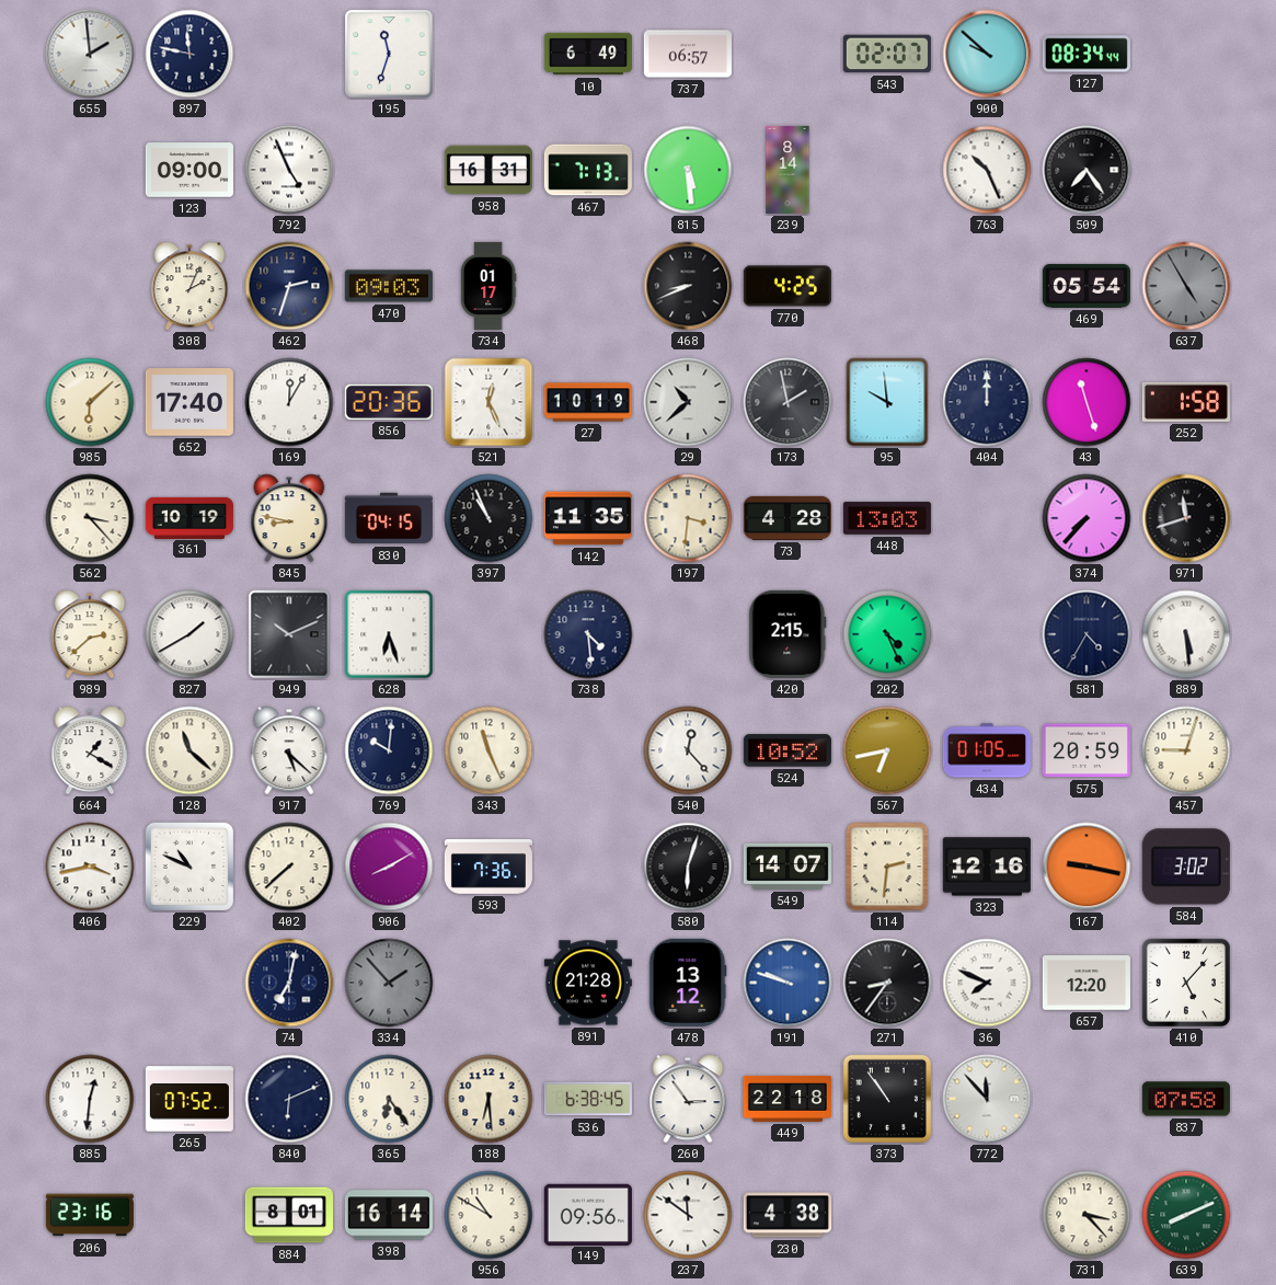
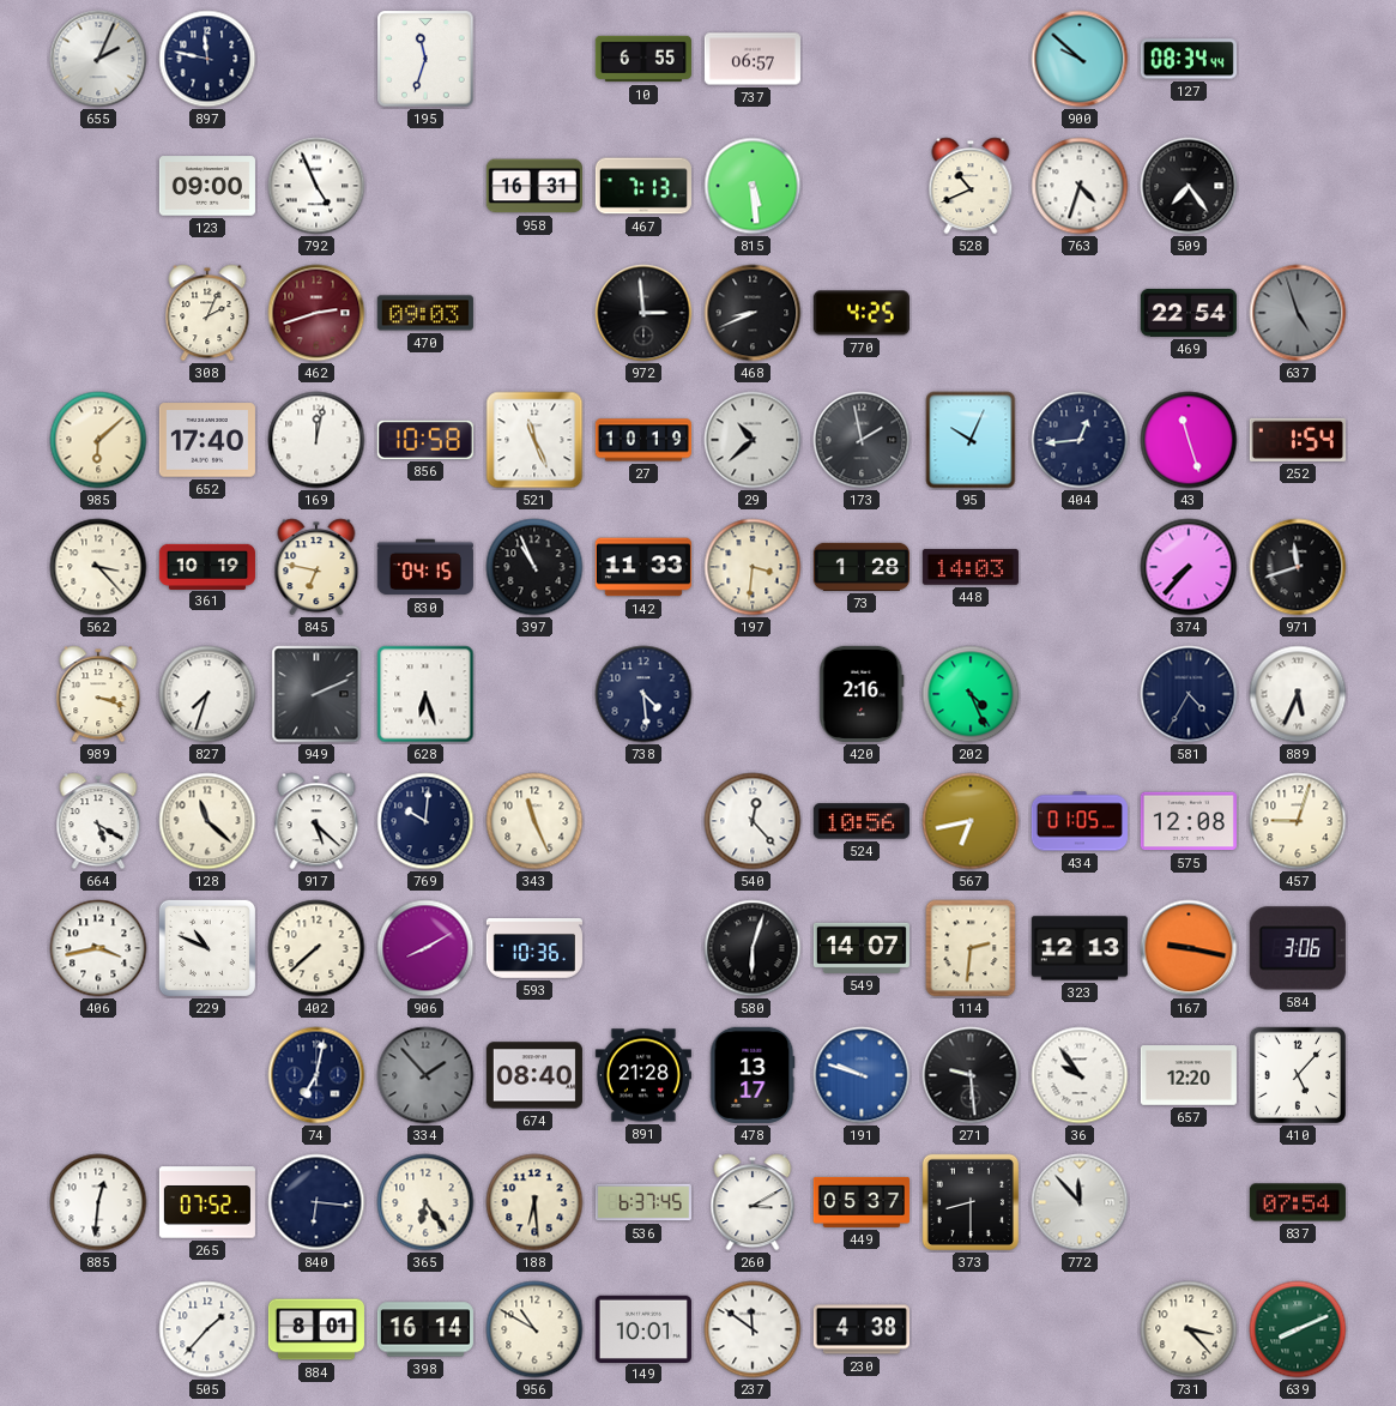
655: 1:59 -> 2:04
10: 6:49 -> 6:55
543: 02:07 -> none
239: 8:14 -> none
528: none -> 10:41
763: 10:26 -> 4:33
462: 2:33 -> 2:42
462 dial: navy -> burgundy
734: 01:17 -> none
972: none -> 2:59
469: 05:54 -> 22:54
637: 4:55 -> 4:57
169: 12:05 -> 12:02
856: 20:36 -> 10:58
521: 12:26 -> 11:26
95: 9:59 -> 10:04
404: 12:00 -> 12:44
252: 1:58 -> 1:54
845: 8:47 -> 6:47
142: 11:35 -> 11:33
73: 4:28 -> 1:28
448: 13:03 -> 14:03
989: 2:38 -> 3:18
827: 1:40 -> 7:33
949: 10:11 -> 2:11
420: 2:15 -> 2:16
889: 5:29 -> 5:34
664: 1:20 -> 5:20
524: 10:52 -> 10:56
575: 20:59 -> 12:08
593: 7:36 -> 10:36
323: 12:16 -> 12:13
584: 3:02 -> 3:06
674: none -> 08:40
478: 13:12 -> 13:17
271: 8:36 -> 9:29
36: 7:49 -> 9:54
840: 6:11 -> 6:16
536: 6:38 -> 6:37
260: 2:54 -> 3:10
449: 22:18 -> 05:37
373: 10:54 -> 8:30
837: 07:58 -> 07:54
206: 23:16 -> none
505: none -> 1:37
149: 09:56 -> 10:01
